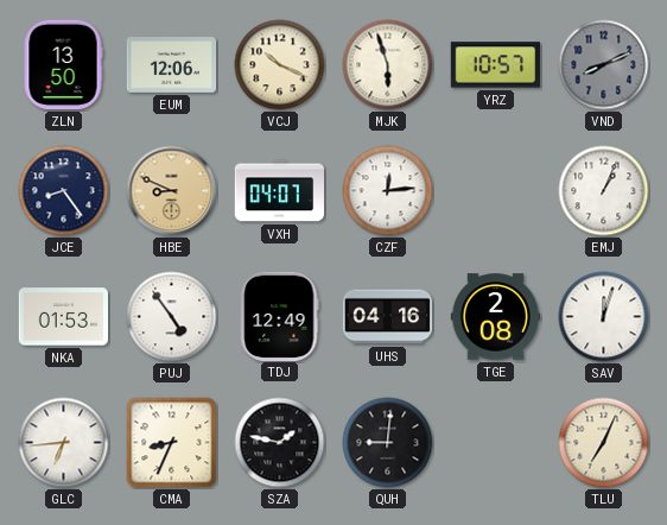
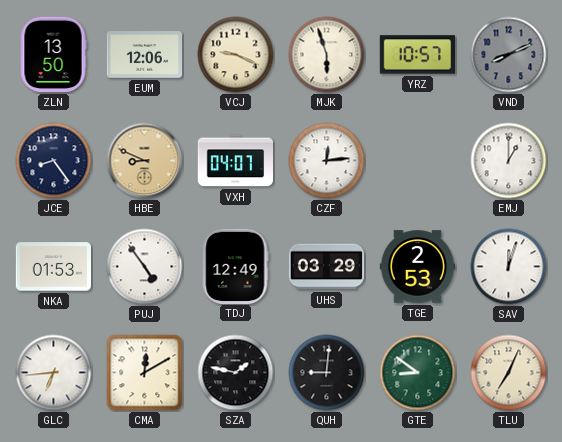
VCJ: 10:19 -> 9:19
EMJ: 1:04 -> 1:00
UHS: 04:16 -> 03:29
TGE: 2:08 -> 2:53
CMA: 8:34 -> 12:10
GTE: none -> 8:51
